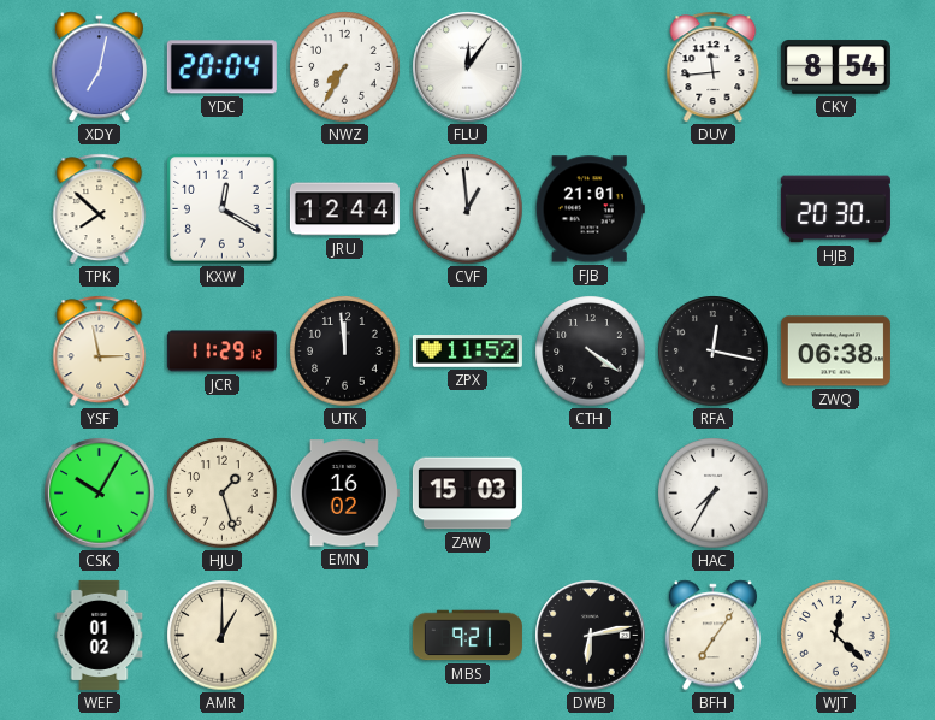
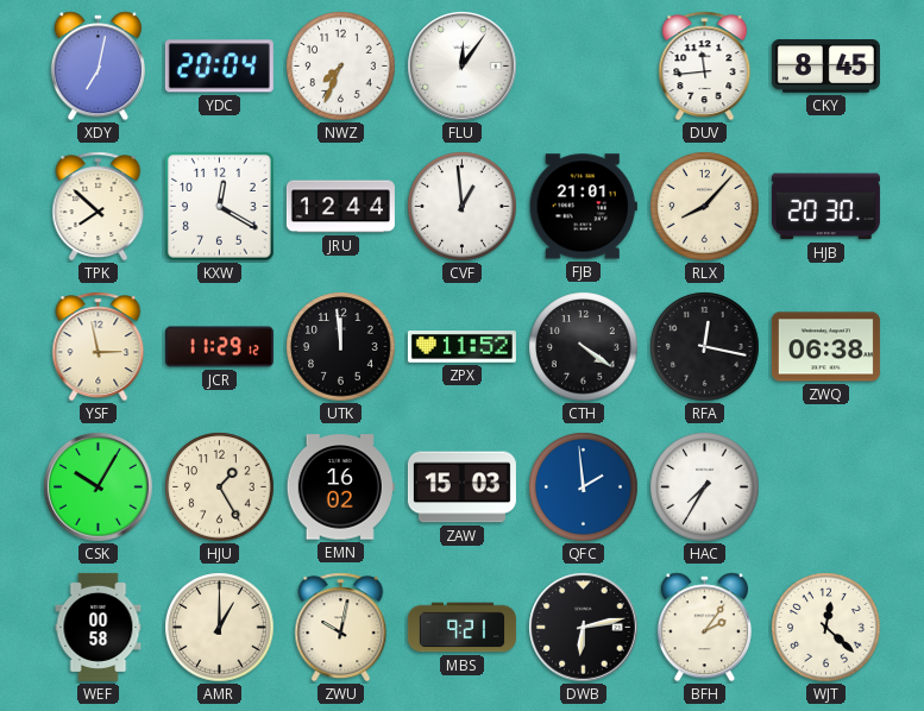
NWZ: 7:35 -> 7:34
CKY: 8:54 -> 8:45
RLX: none -> 8:07
HJU: 1:27 -> 1:25
QFC: none -> 1:59
WEF: 01:02 -> 00:58
ZWU: none -> 10:02
BFH: 7:06 -> 2:06
